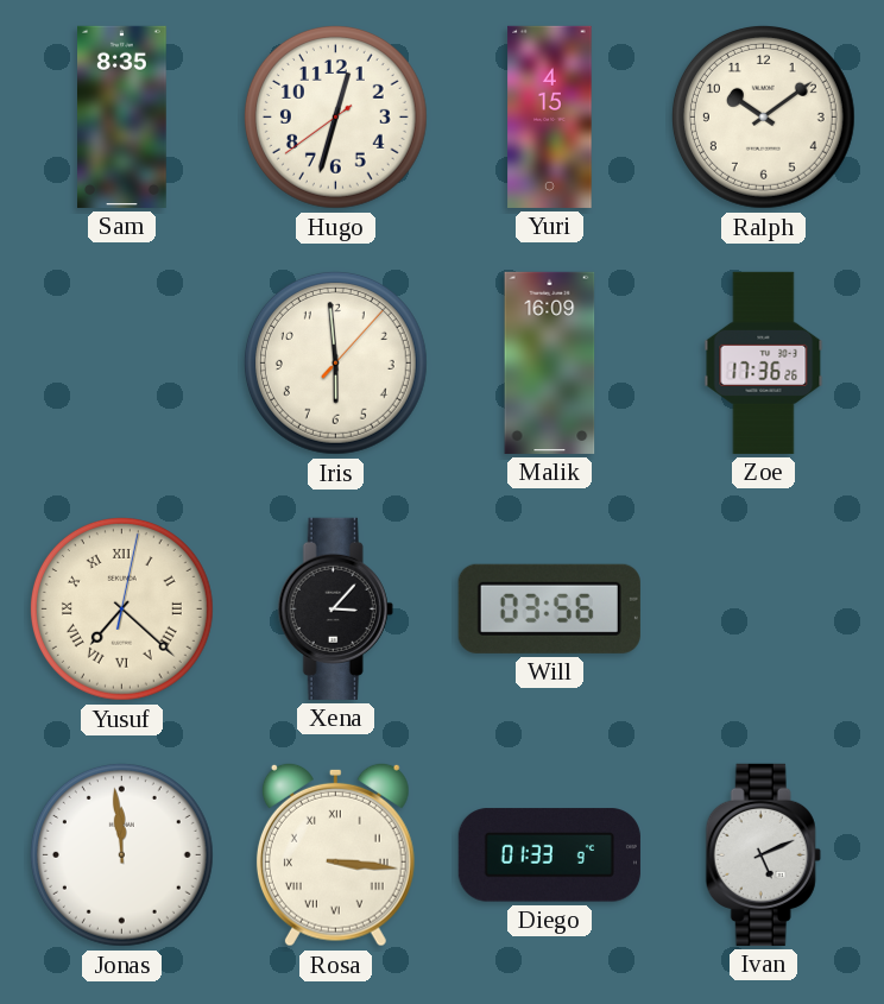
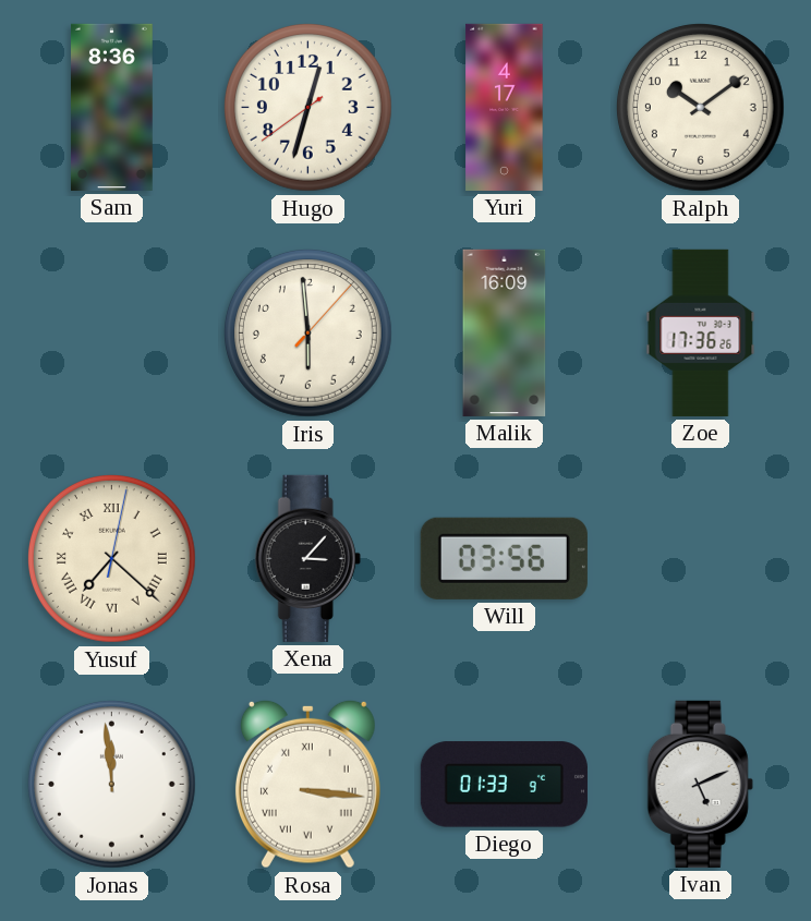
Sam: 8:35 -> 8:36
Yuri: 4:15 -> 4:17
